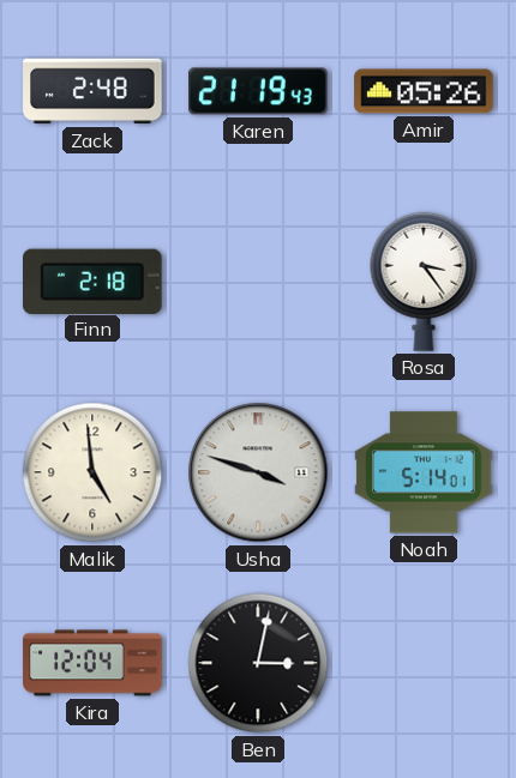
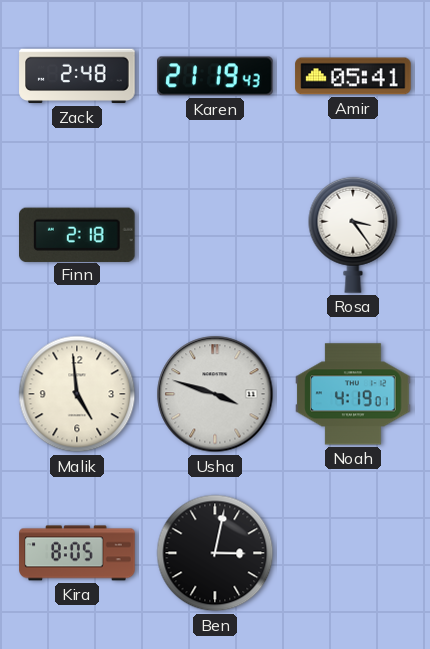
Amir: 05:26 -> 05:41
Noah: 5:14 -> 4:19
Kira: 12:04 -> 8:05
